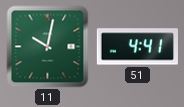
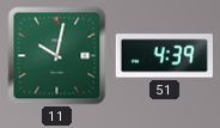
51: 4:41 -> 4:39
